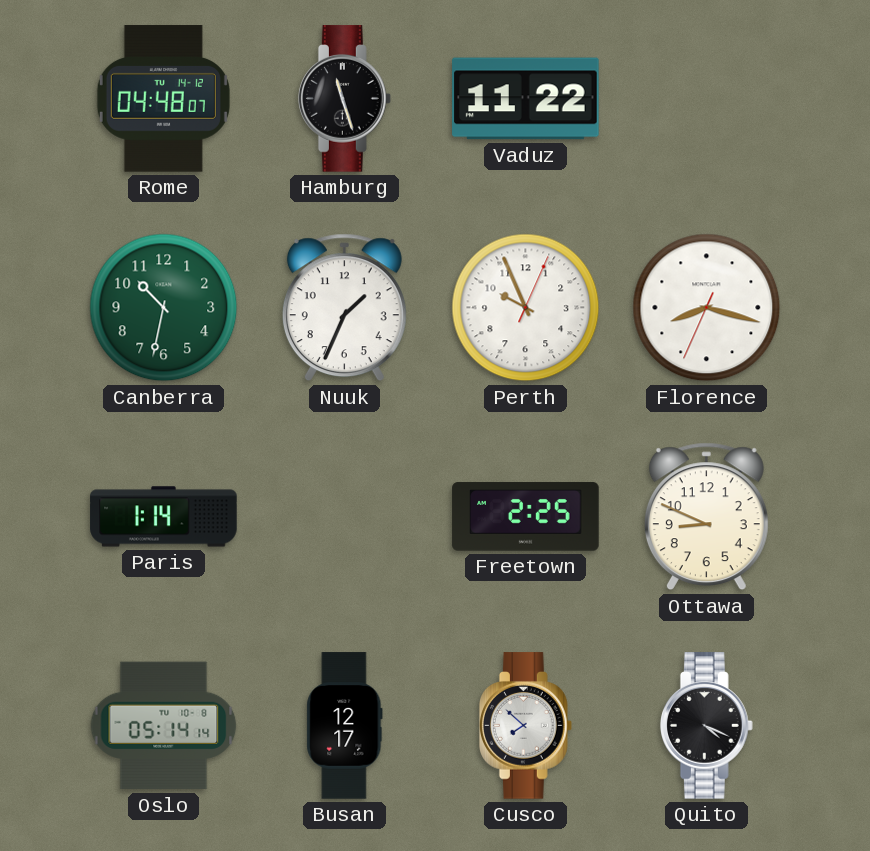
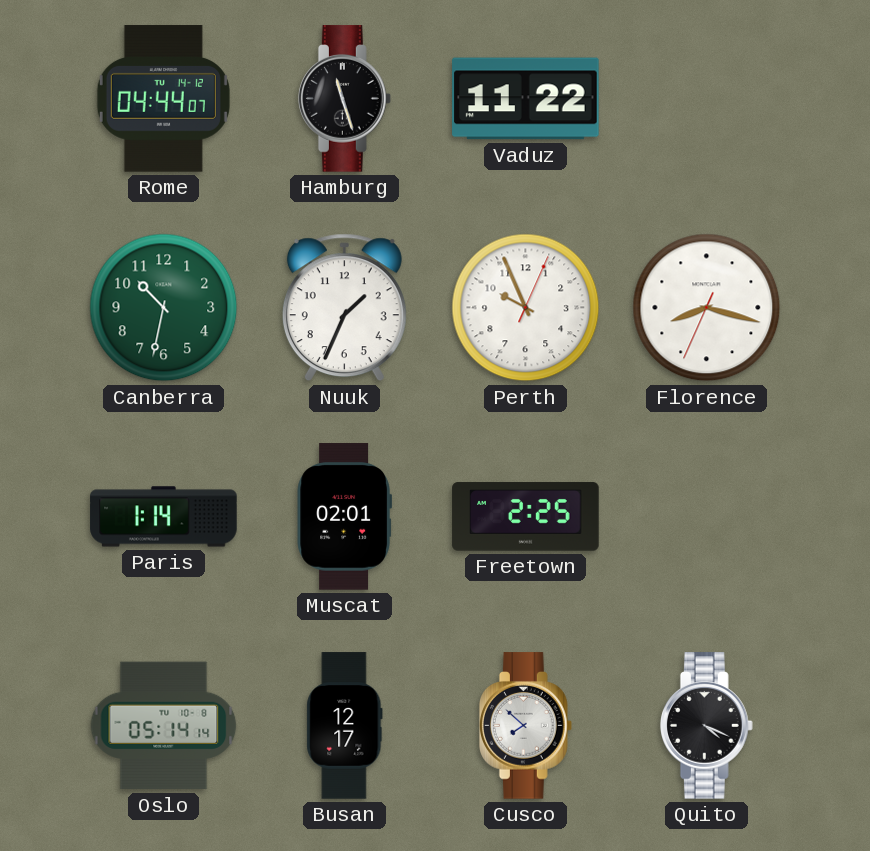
Rome: 04:48 -> 04:44
Muscat: none -> 02:01
Ottawa: 8:49 -> none
